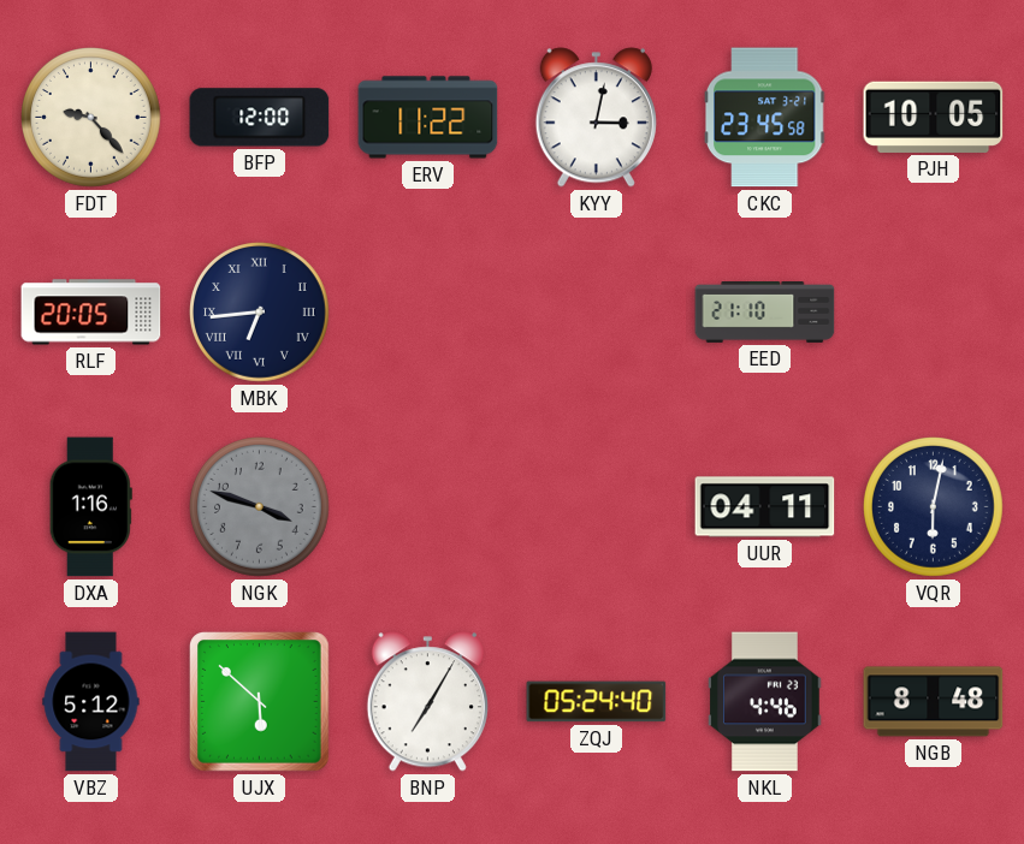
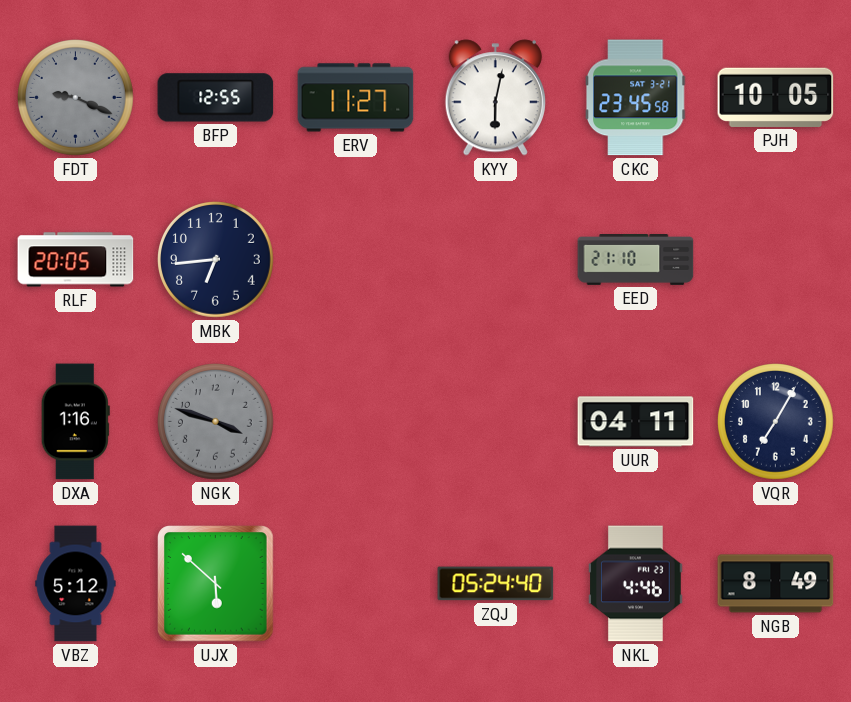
FDT: 9:23 -> 9:19
FDT dial: cream -> grey
BFP: 12:00 -> 12:55
ERV: 11:22 -> 11:27
KYY: 3:02 -> 6:02
MBK numerals: Roman -> Arabic
VQR: 6:02 -> 7:05
BNP: 7:05 -> none
NGB: 8:48 -> 8:49
